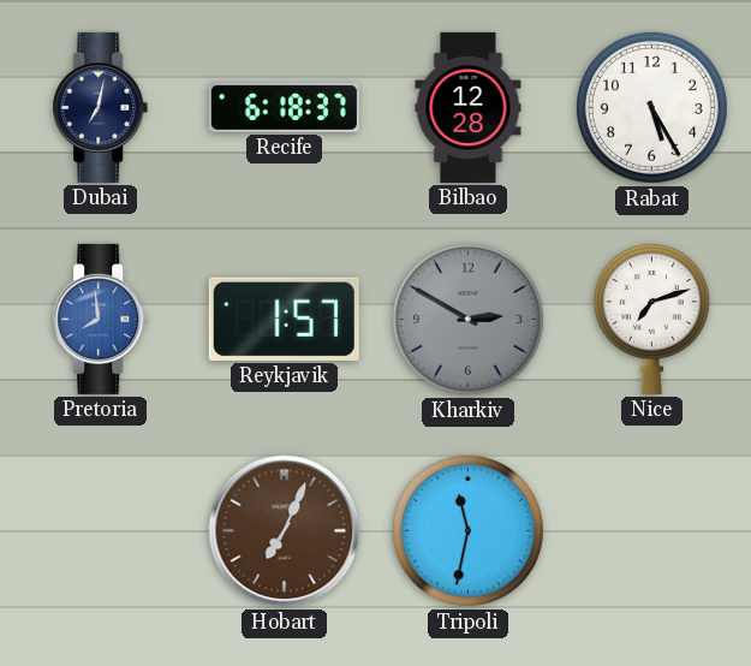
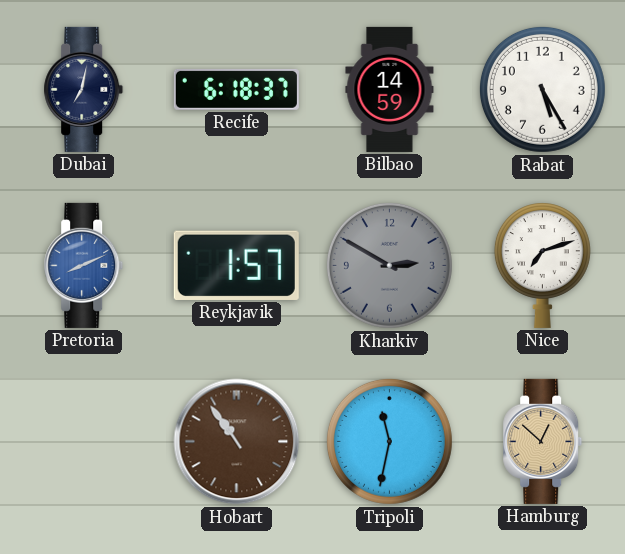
Bilbao: 12:28 -> 14:59
Pretoria: 7:59 -> 8:11
Hobart: 7:04 -> 10:54
Hamburg: none -> 12:52
